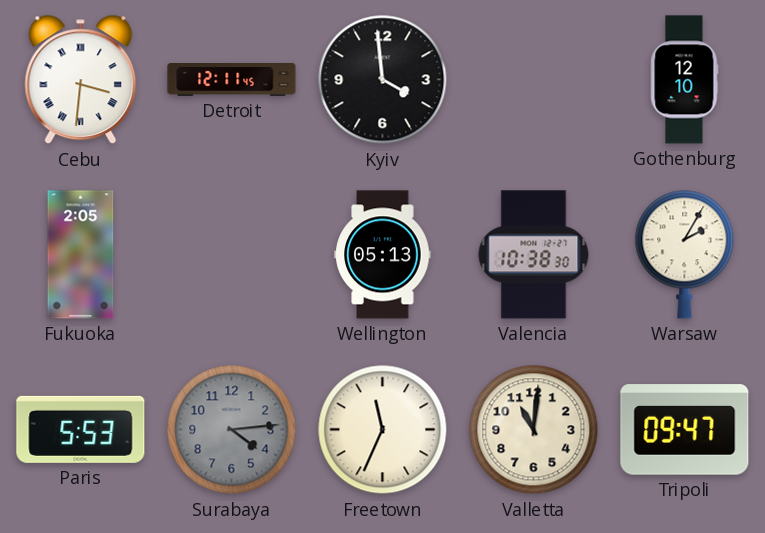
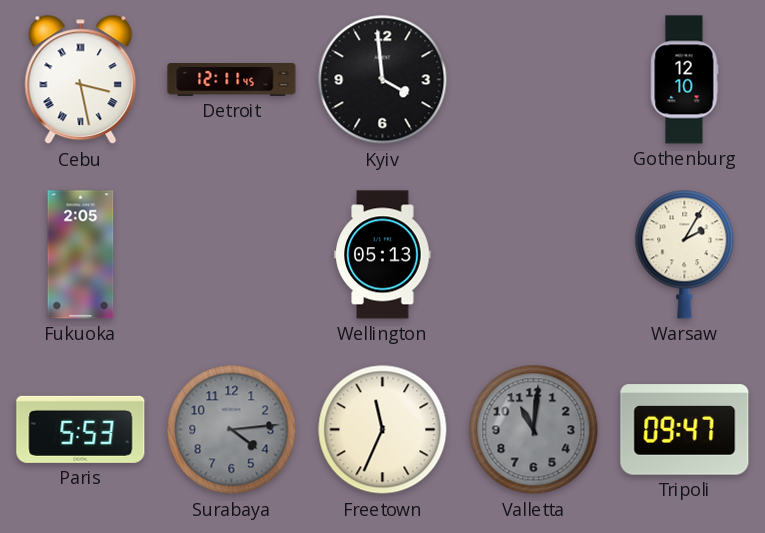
Cebu: 3:31 -> 3:28
Valencia: 10:38 -> none
Valletta dial: cream -> grey
